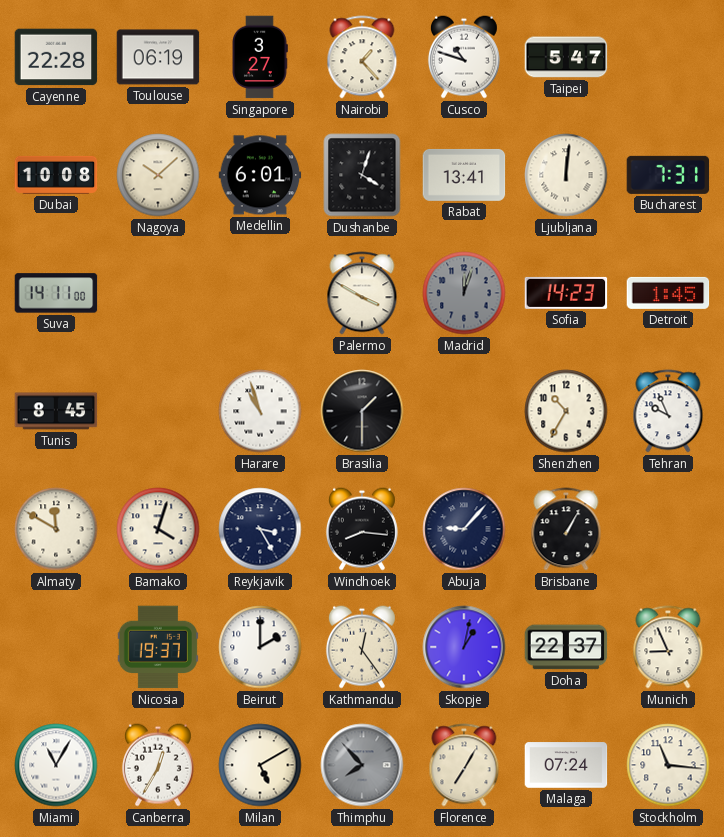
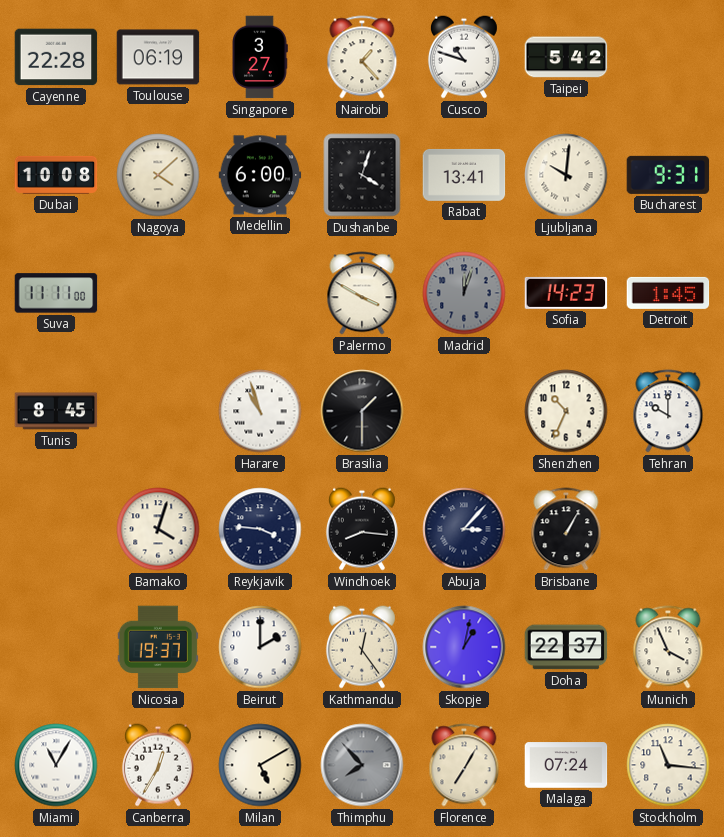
Taipei: 5:47 -> 5:42
Nagoya: 10:08 -> 4:08
Medellin: 6:01 -> 6:00
Ljubljana: 12:01 -> 10:01
Bucharest: 7:31 -> 9:31
Suva: 14:11 -> 11:11
Shenzhen: 10:35 -> 10:34
Tehran: 9:56 -> 10:00
Almaty: 11:50 -> none
Reykjavik: 3:25 -> 3:46
Abuja: 9:07 -> 3:07
Munich: 8:56 -> 3:56
